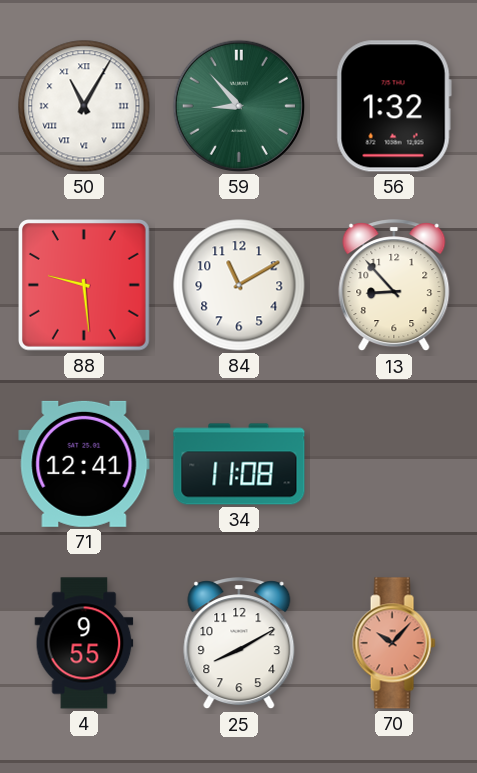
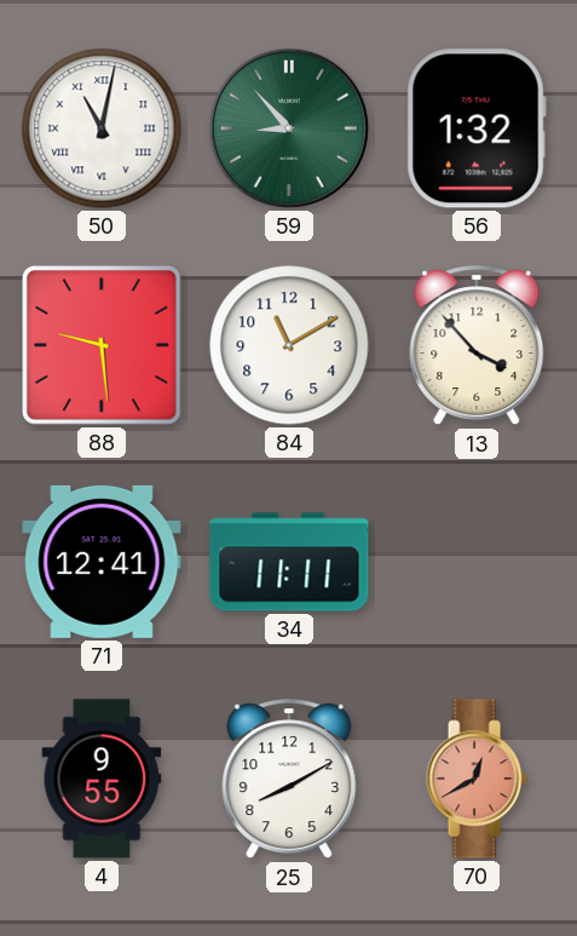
50: 11:05 -> 11:02
13: 8:53 -> 3:53
34: 11:08 -> 11:11
70: 10:07 -> 12:40
